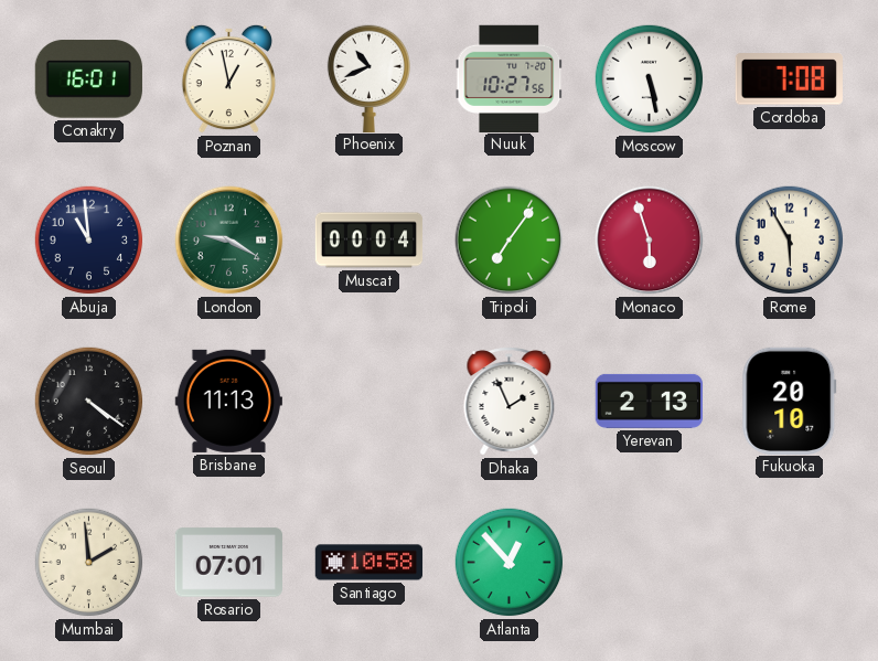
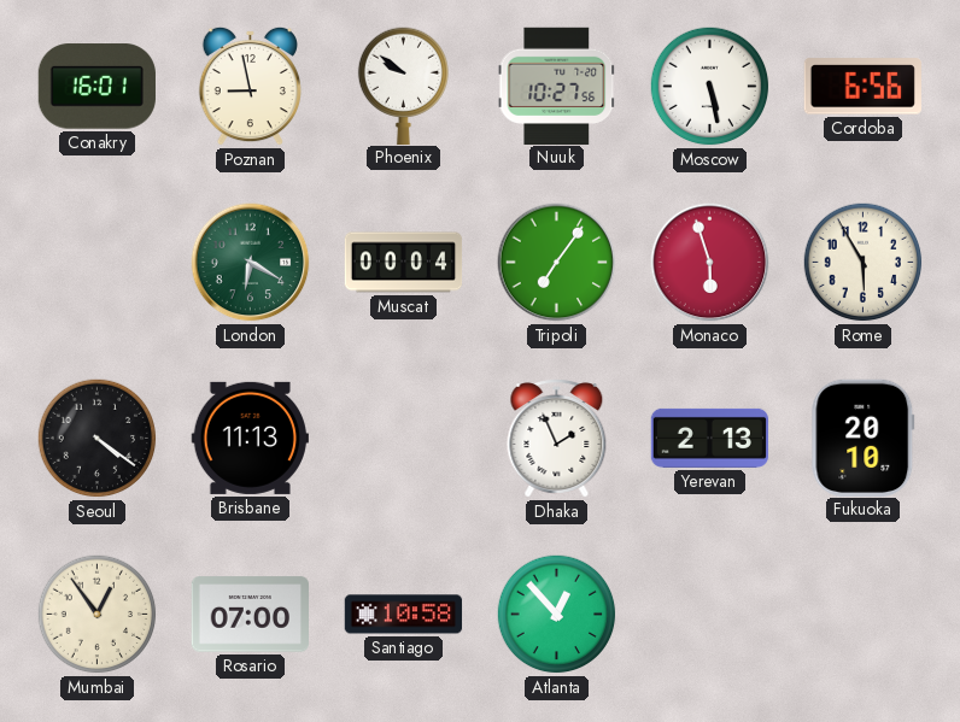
Poznan: 12:58 -> 8:58
Phoenix: 10:41 -> 9:51
Cordoba: 7:08 -> 6:56
Abuja: 10:59 -> none
London: 9:20 -> 6:20
Mumbai: 1:59 -> 12:54
Rosario: 07:01 -> 07:00
